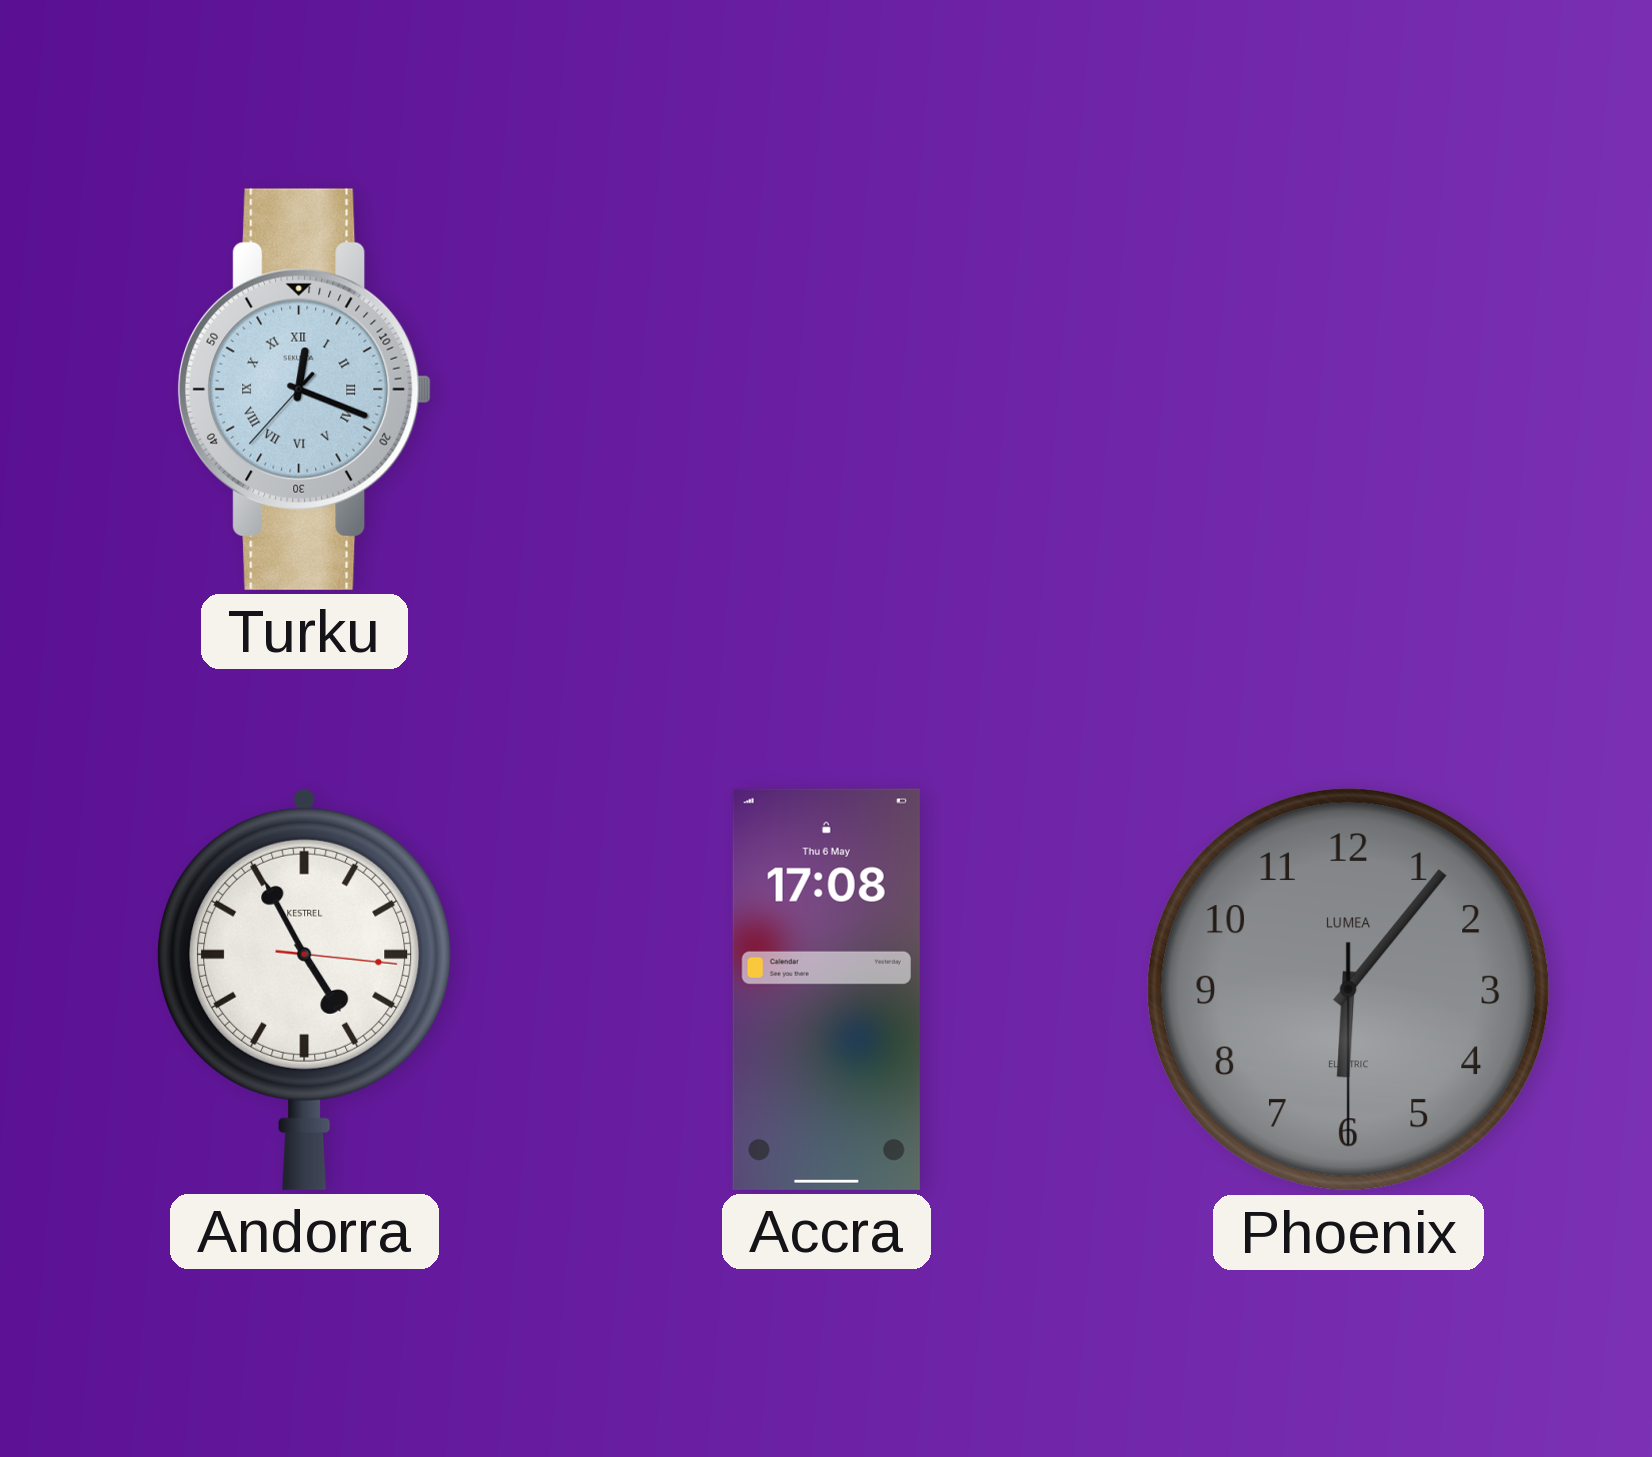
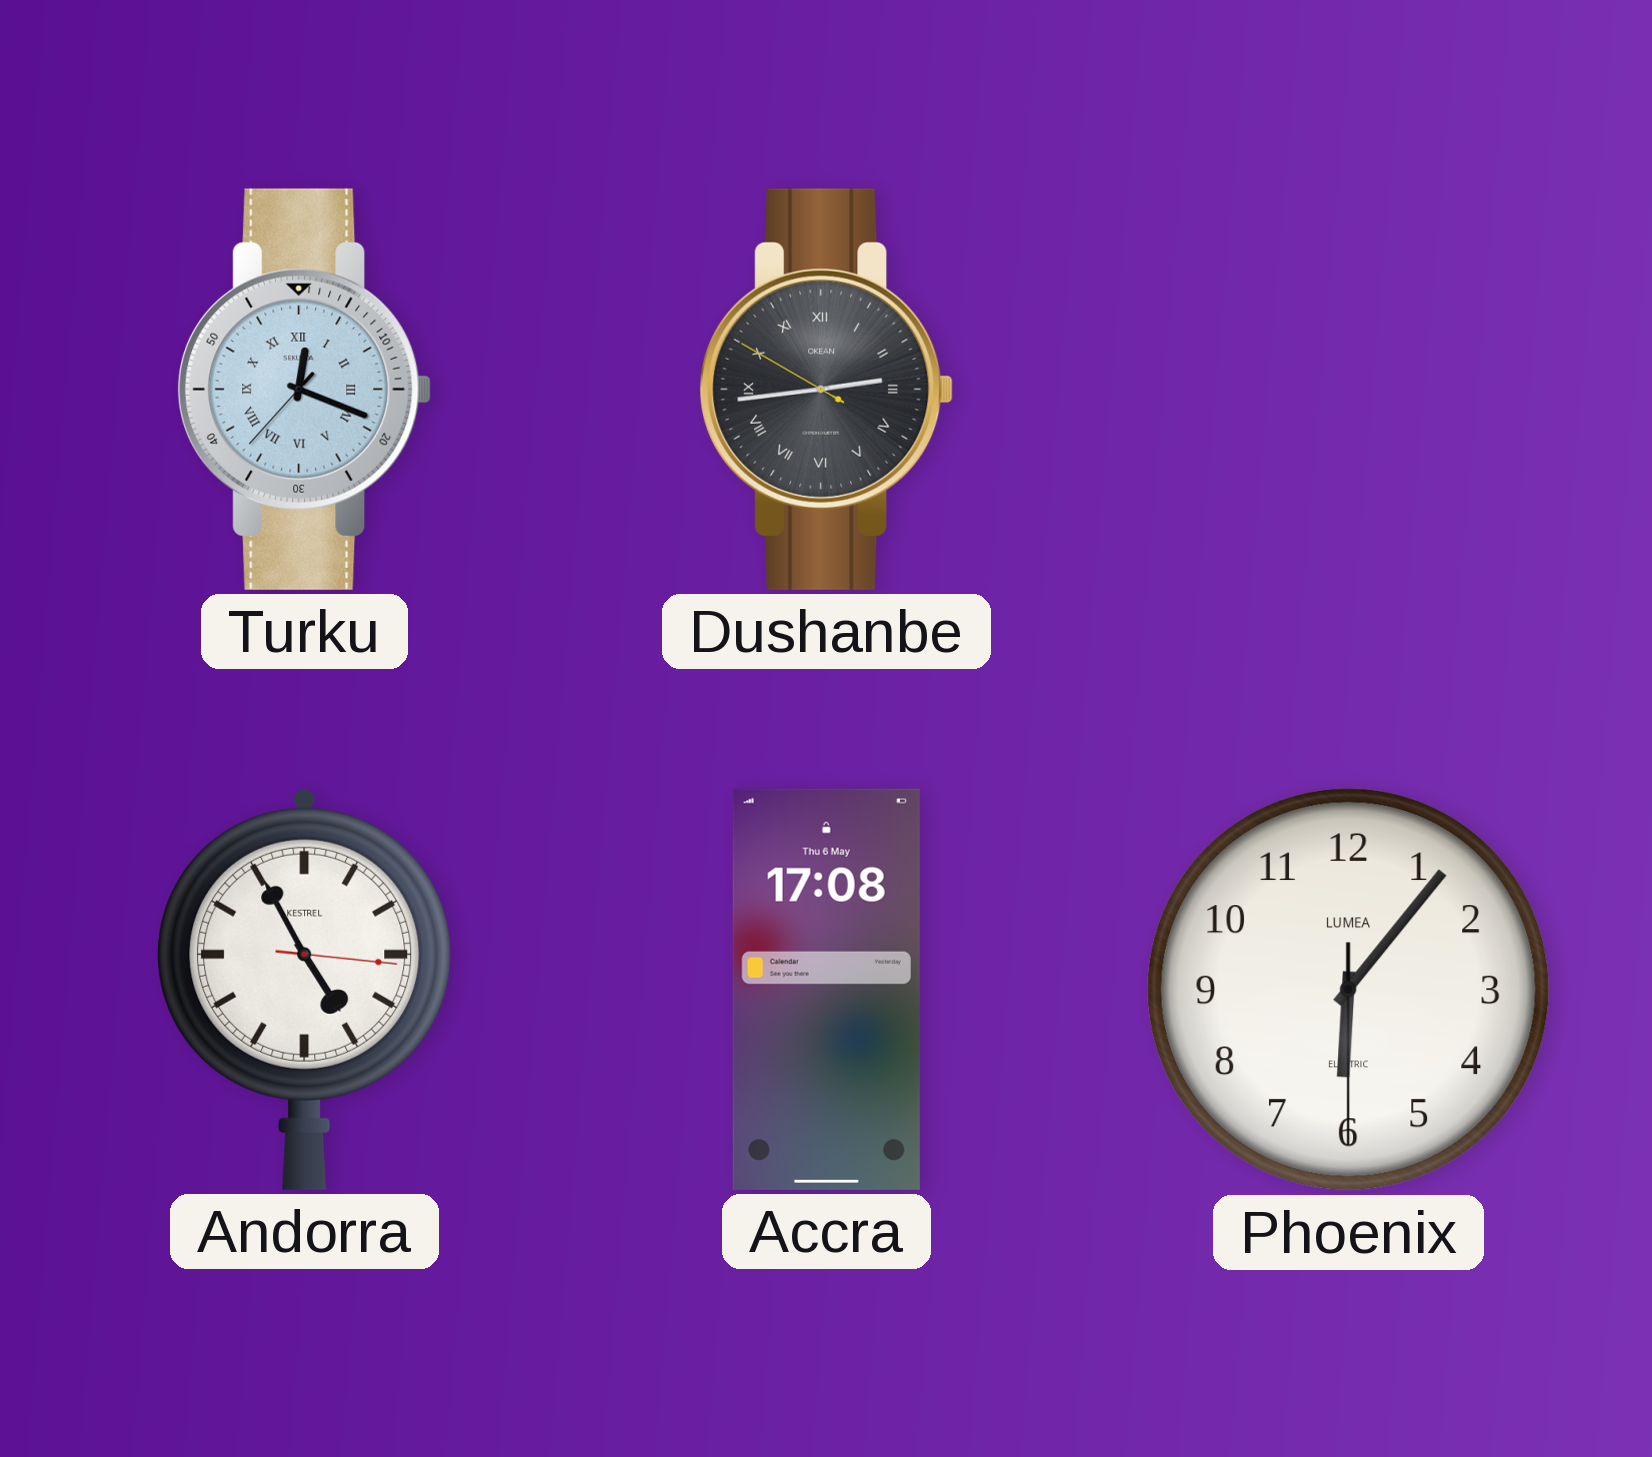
Dushanbe: none -> 2:43
Phoenix dial: grey -> white
